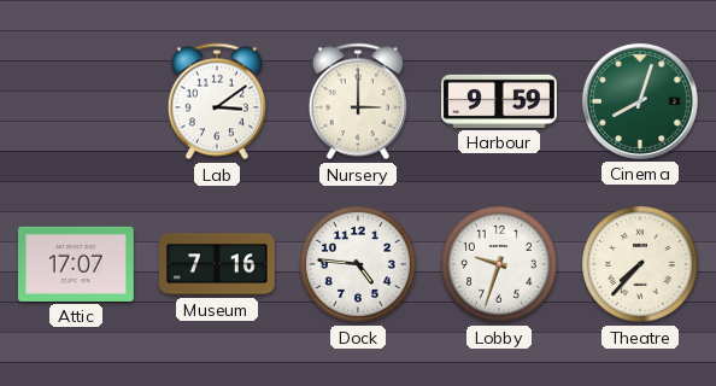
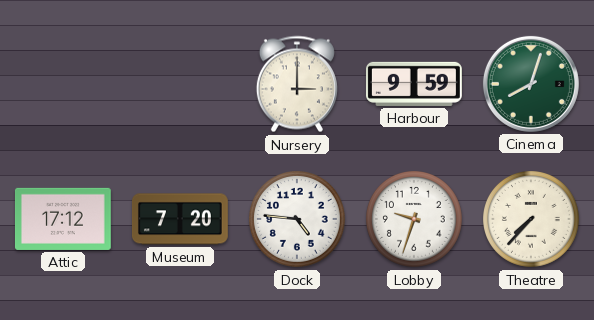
Lab: 3:09 -> none
Attic: 17:07 -> 17:12
Museum: 7:16 -> 7:20
